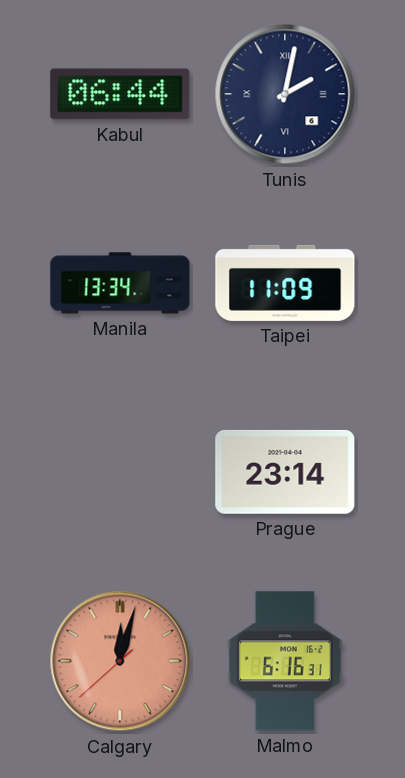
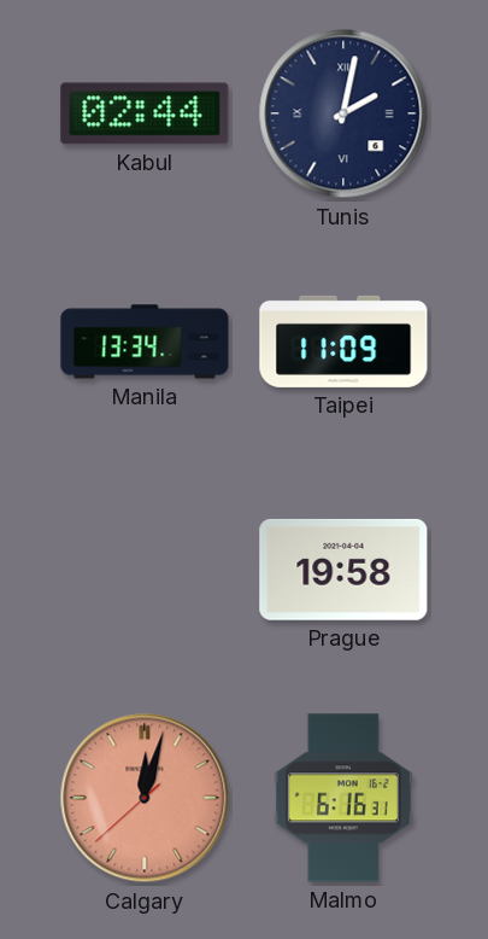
Kabul: 06:44 -> 02:44
Prague: 23:14 -> 19:58
